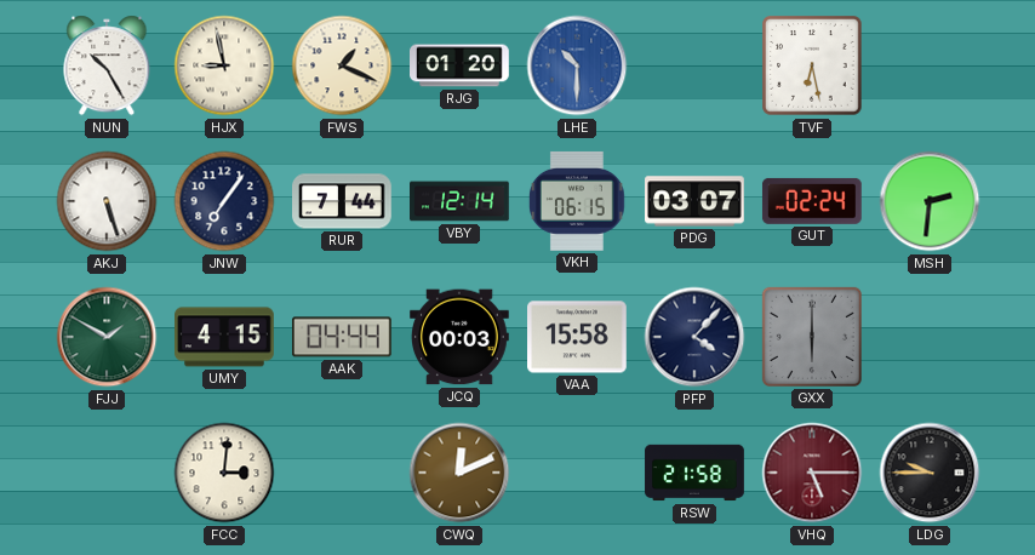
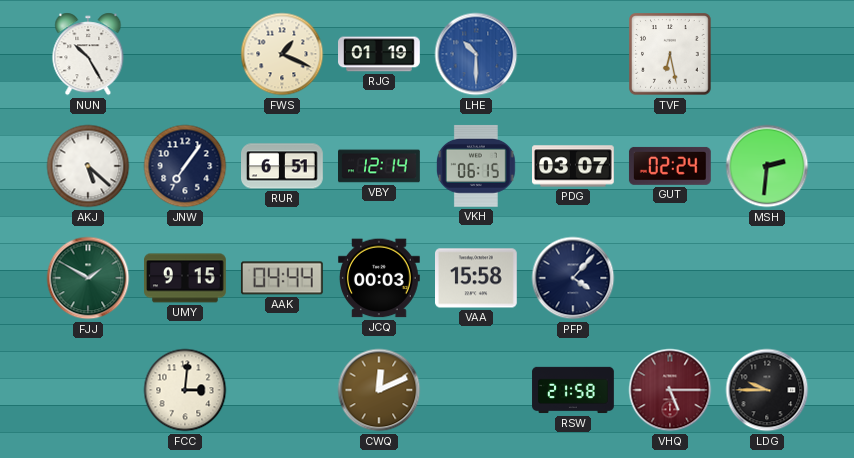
HJX: 8:58 -> none
RJG: 01:20 -> 01:19
AKJ: 5:27 -> 5:22
RUR: 7:44 -> 6:51
UMY: 4:15 -> 9:15
GXX: 6:00 -> none
